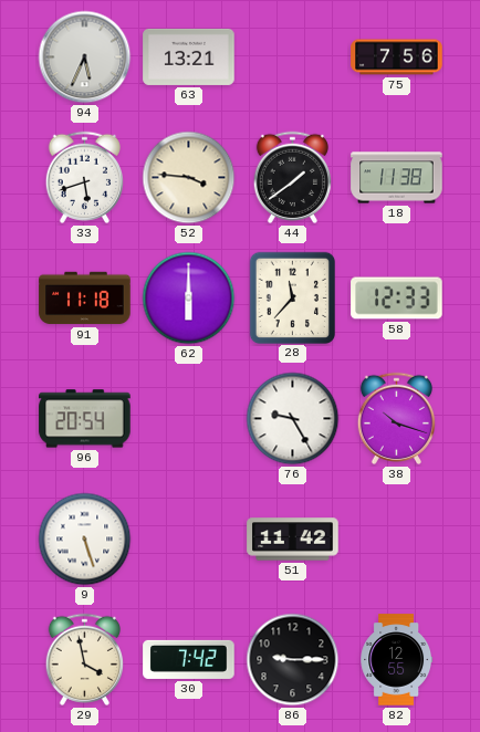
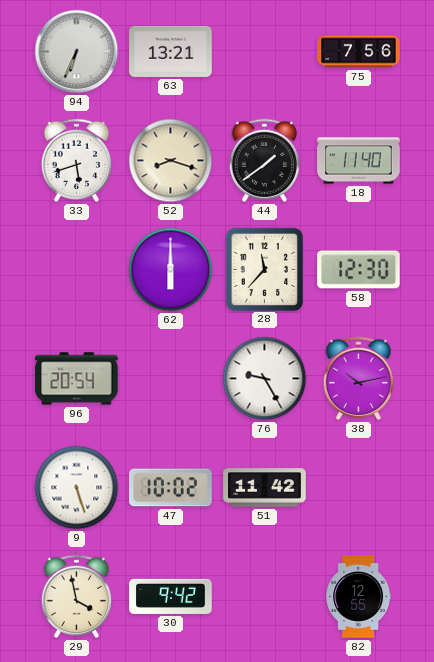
94: 5:34 -> 6:34
52: 3:46 -> 8:18
18: 11:38 -> 11:40
91: 11:18 -> none
58: 12:33 -> 12:30
38: 10:18 -> 10:13
47: none -> 10:02
30: 7:42 -> 9:42
86: 9:15 -> none
